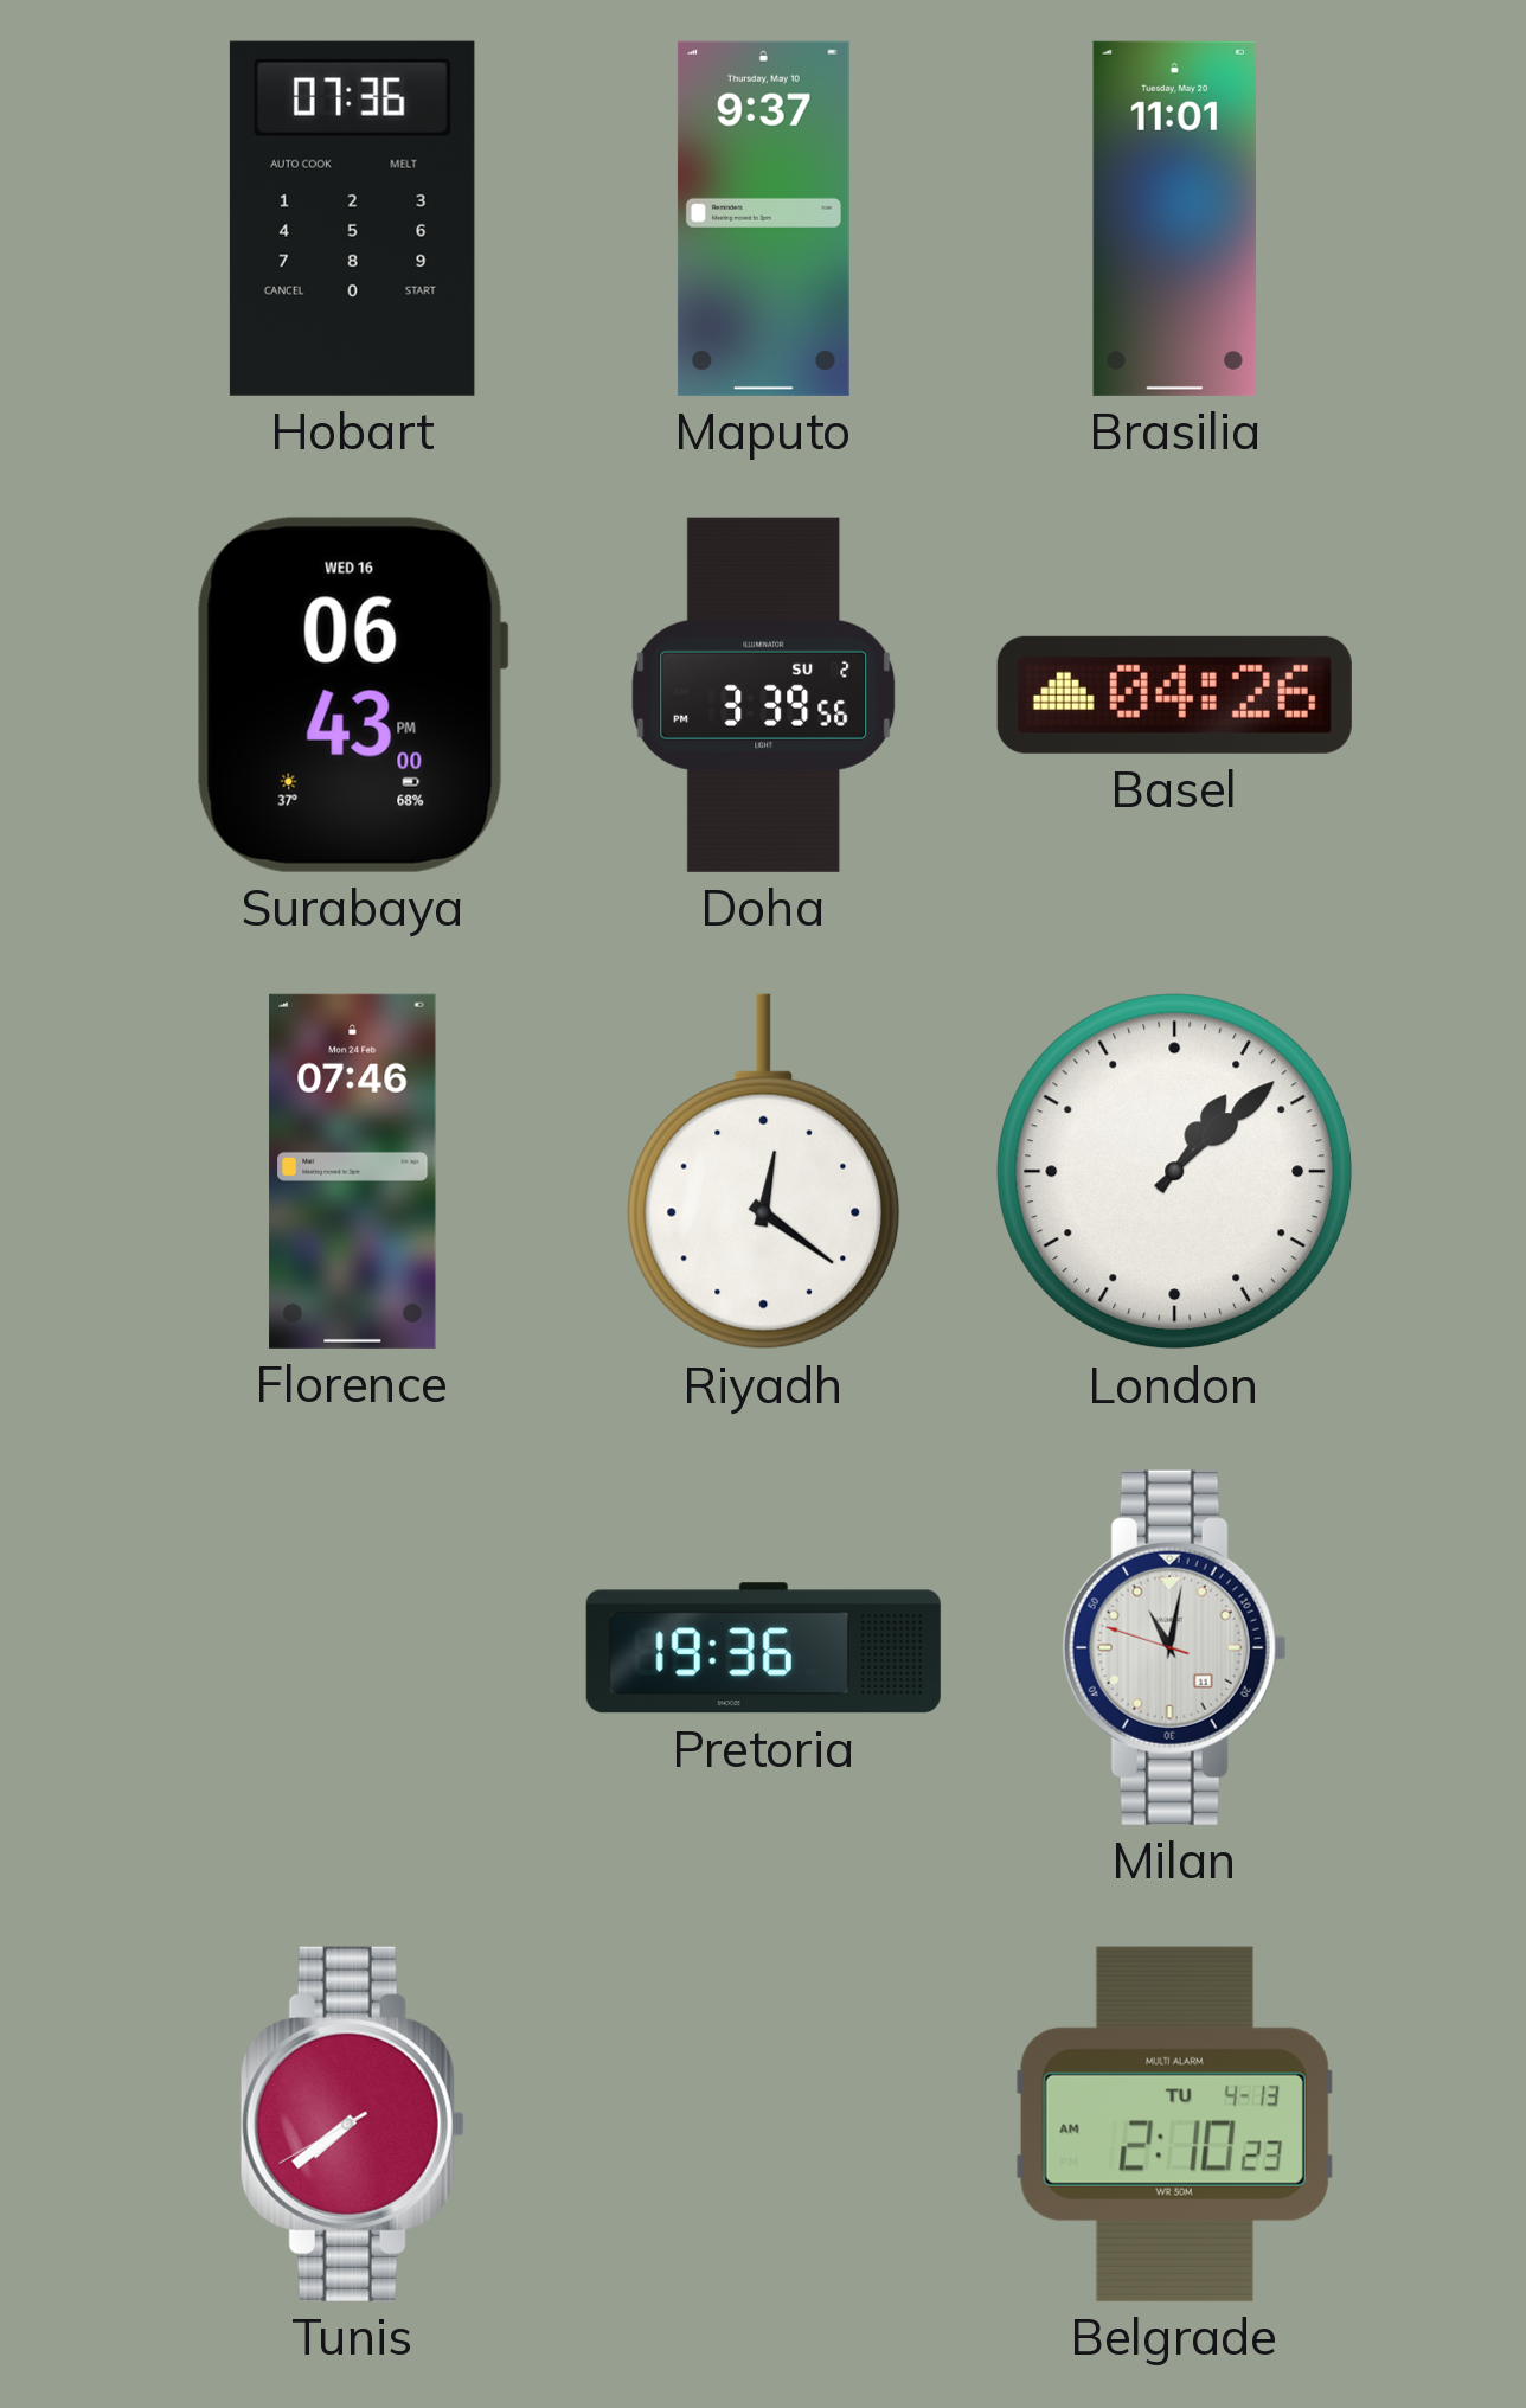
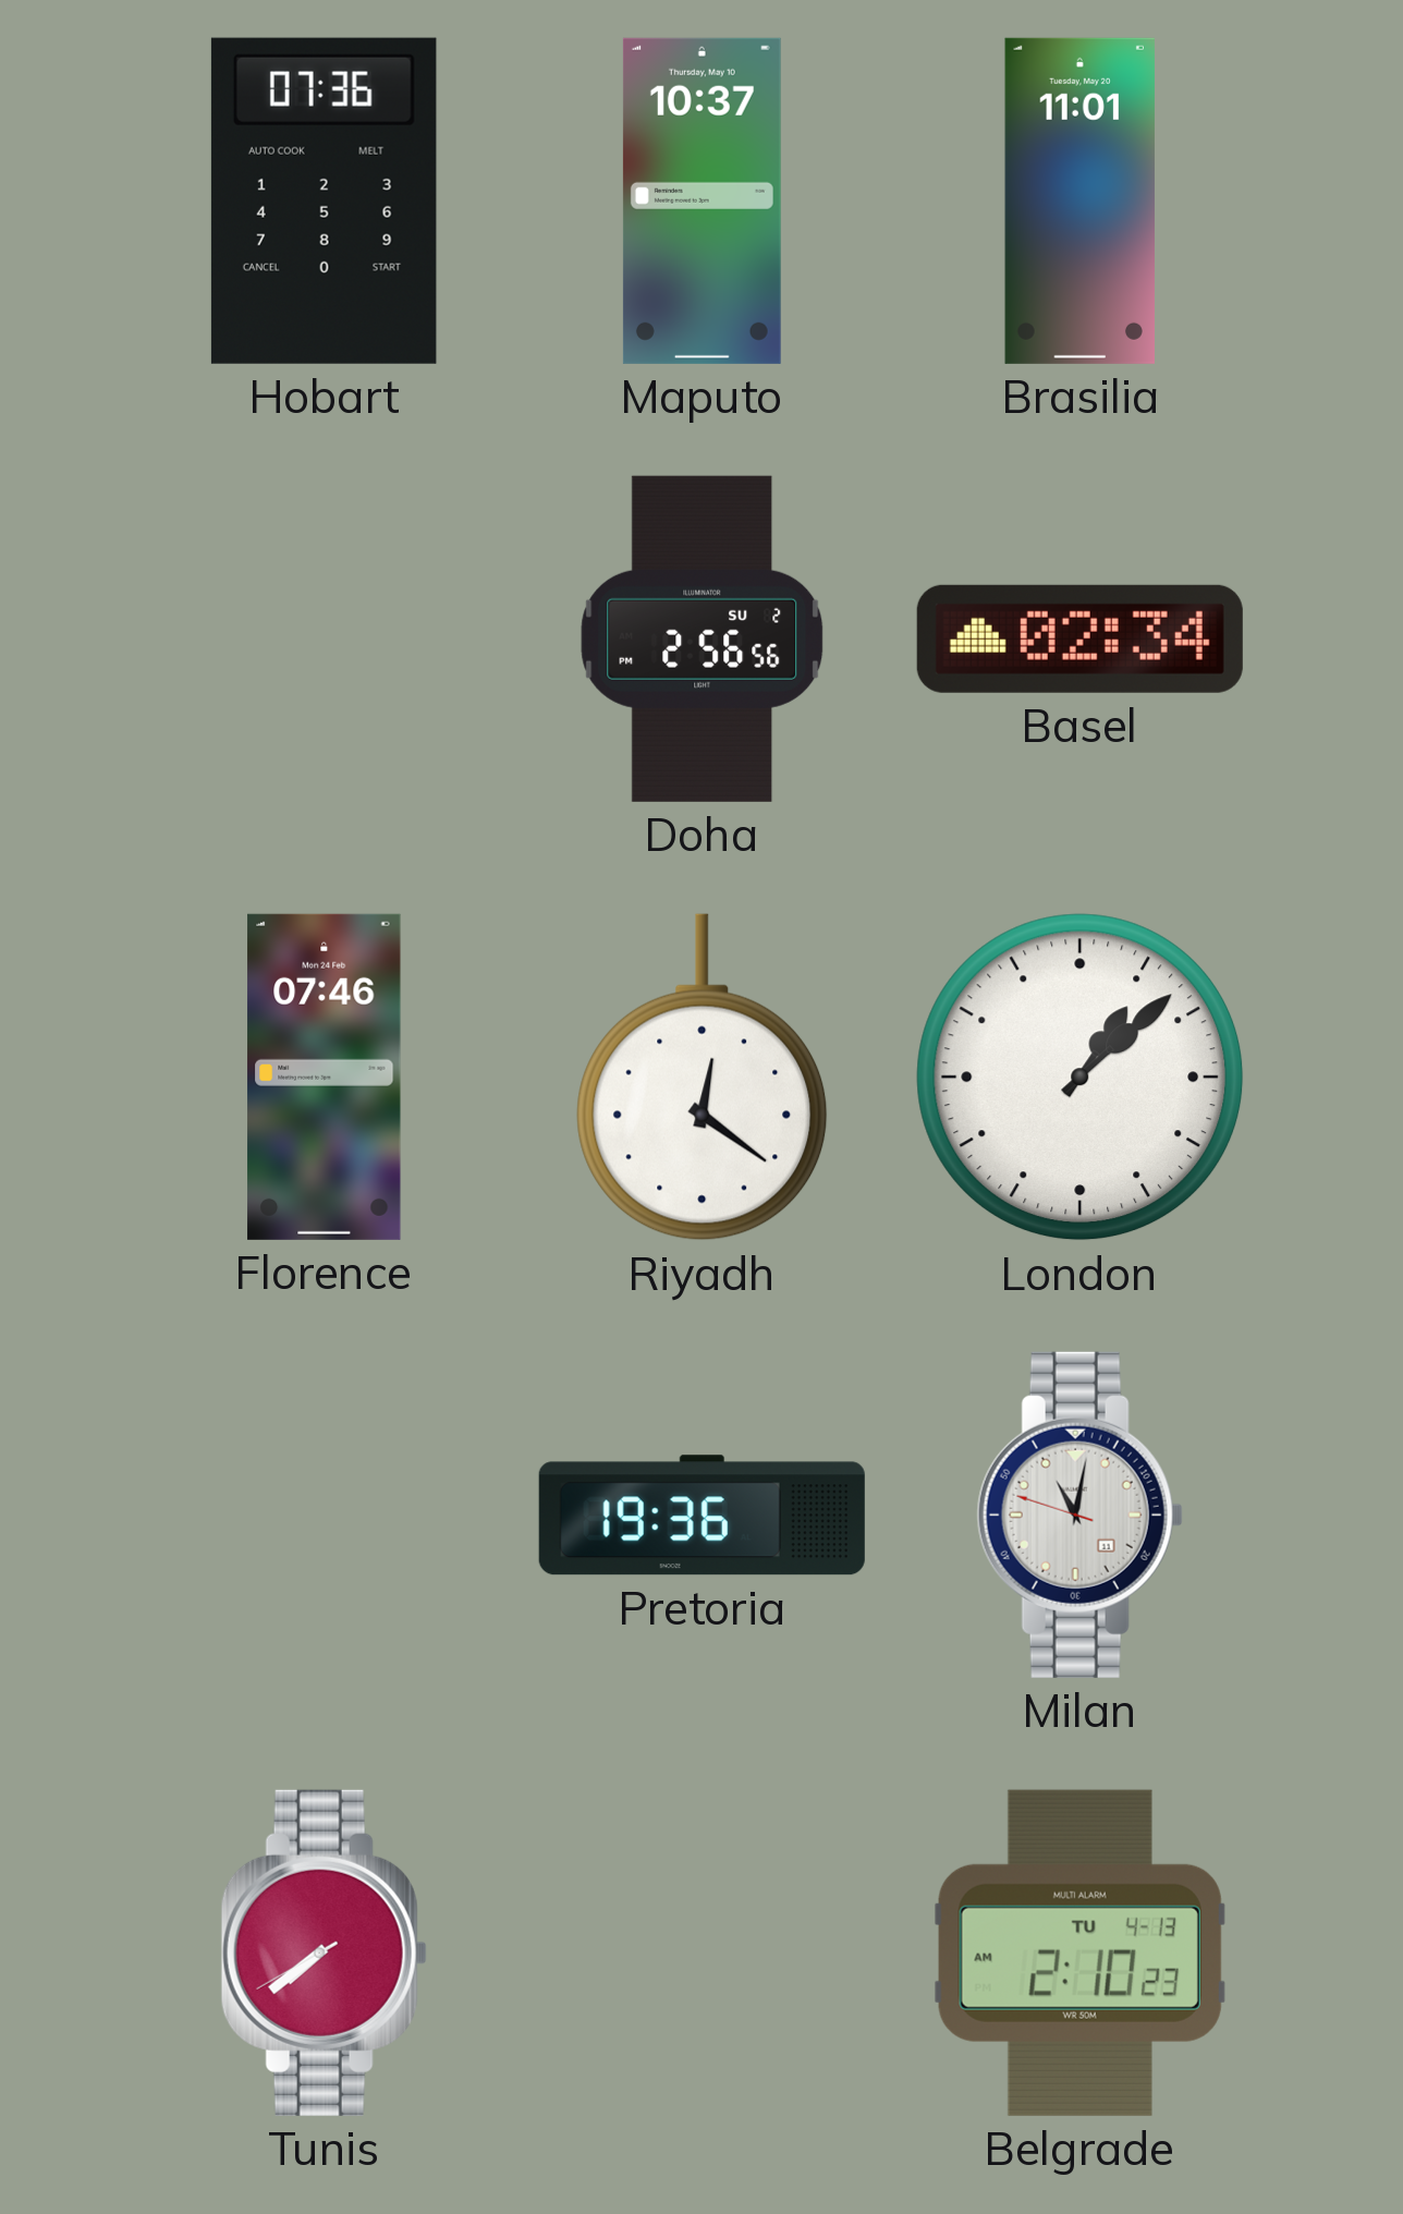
Maputo: 9:37 -> 10:37
Surabaya: 06:43 -> none
Doha: 3:39 -> 2:56
Basel: 04:26 -> 02:34
